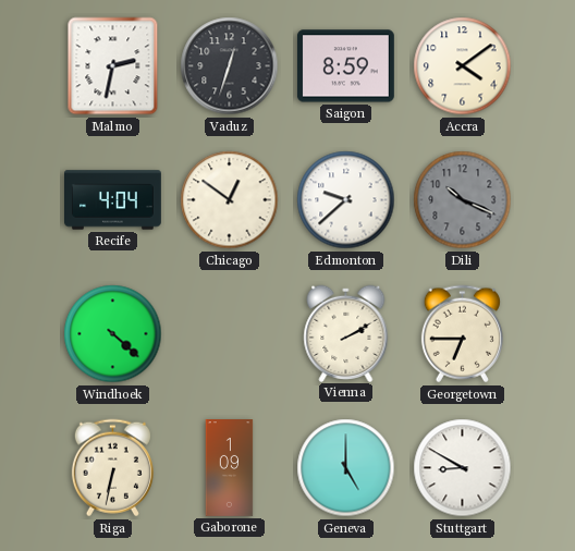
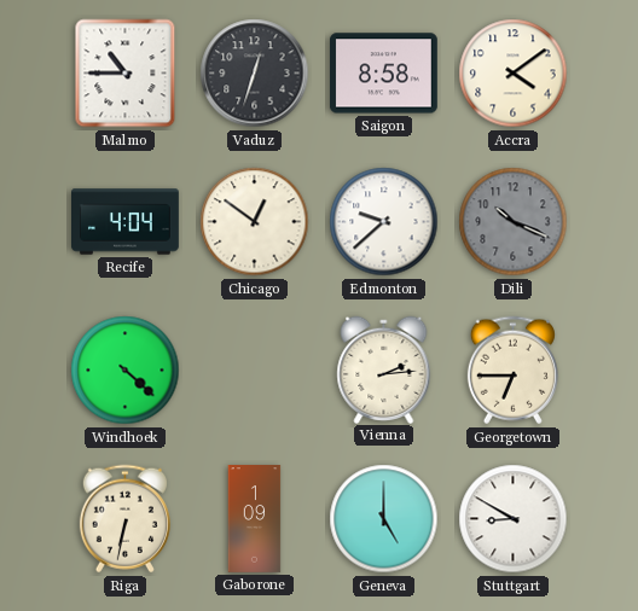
Malmo: 2:32 -> 10:45
Saigon: 8:59 -> 8:58
Vienna: 2:10 -> 2:14
